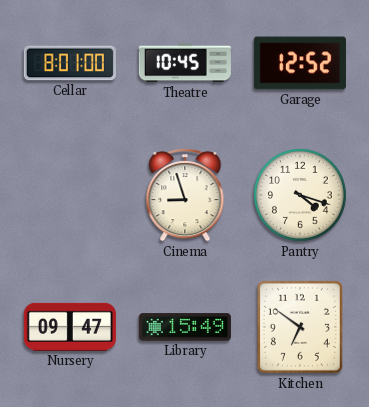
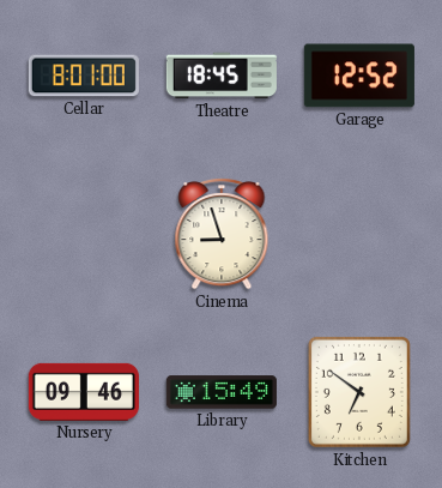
Theatre: 10:45 -> 18:45
Pantry: 4:18 -> none
Nursery: 09:47 -> 09:46
